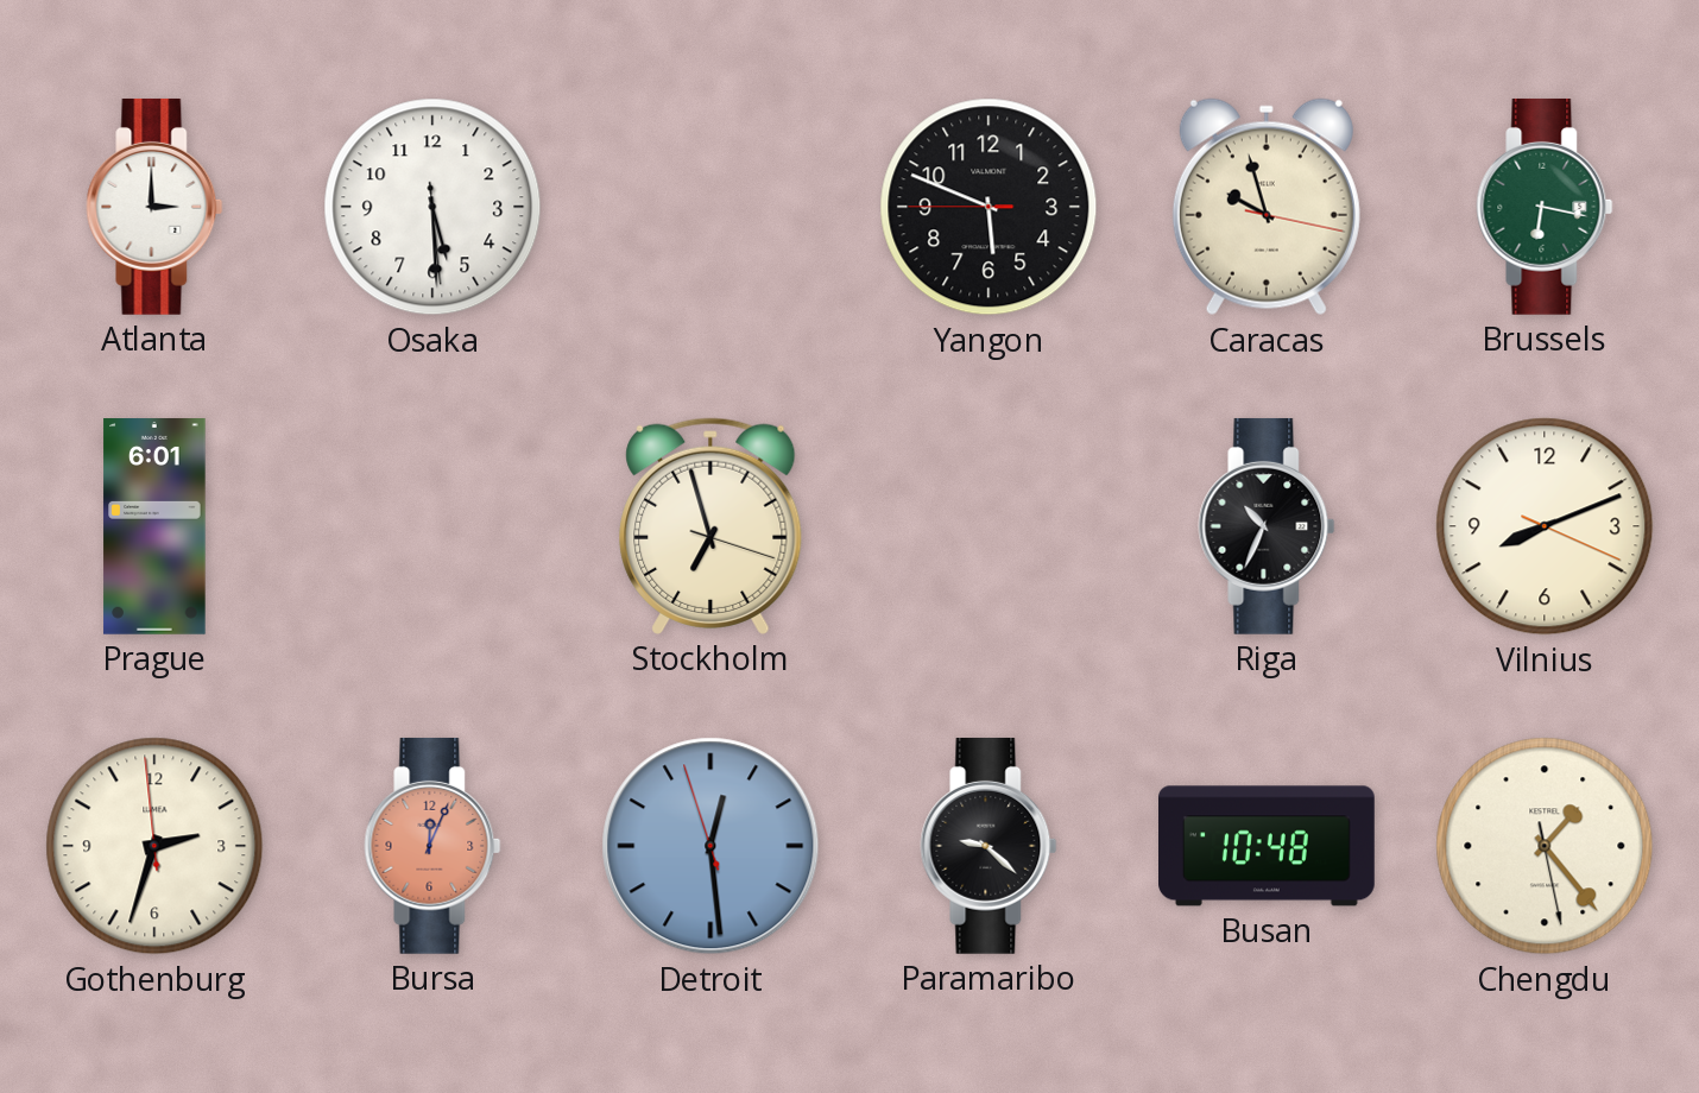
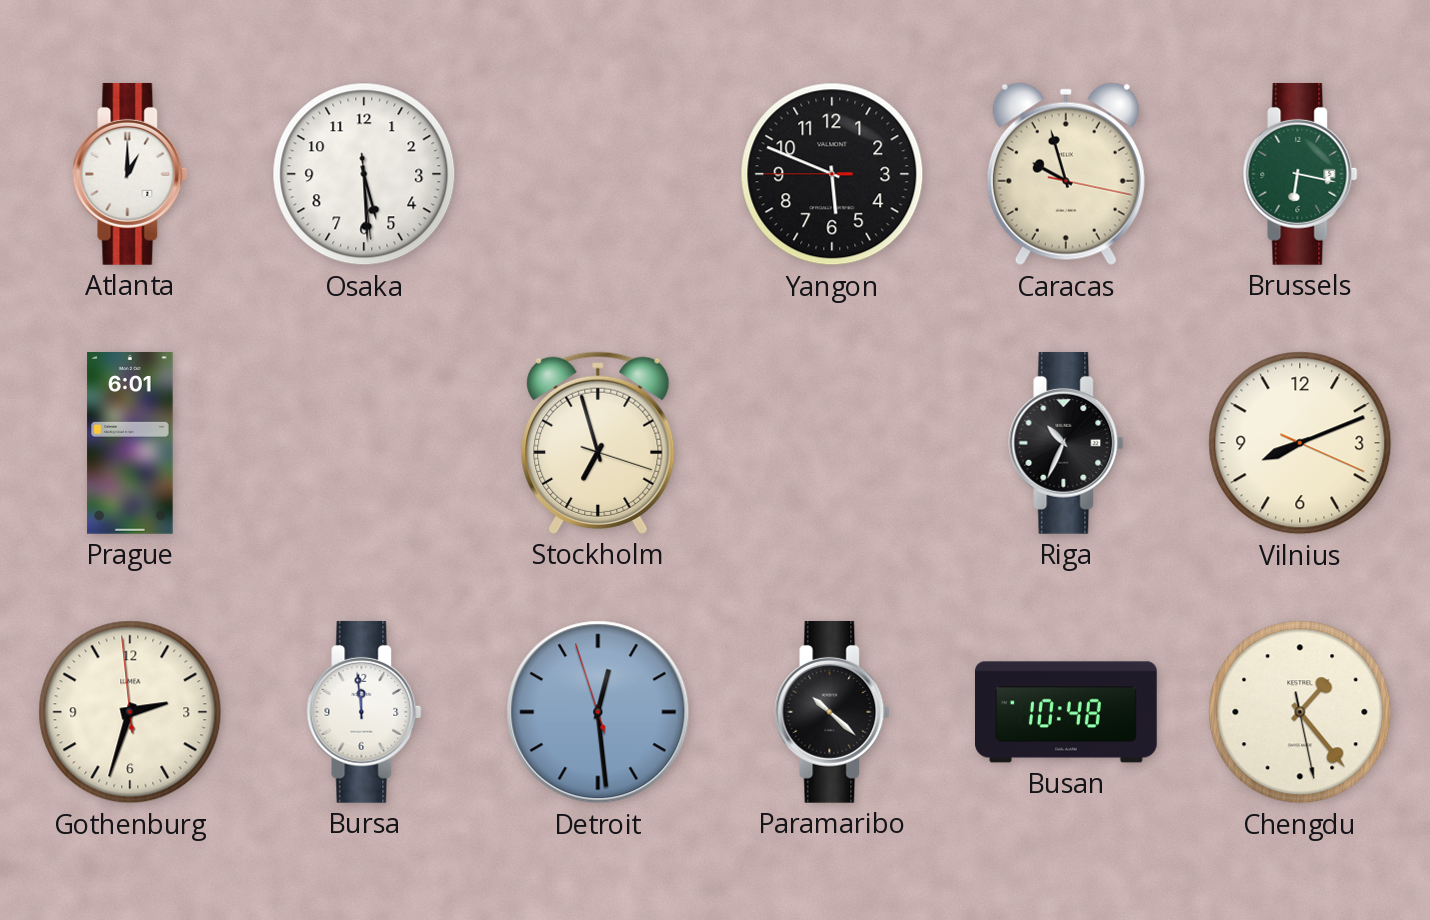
Atlanta: 3:00 -> 1:00
Bursa: 12:04 -> 11:59
Bursa dial: salmon -> white
Paramaribo: 9:22 -> 10:22
